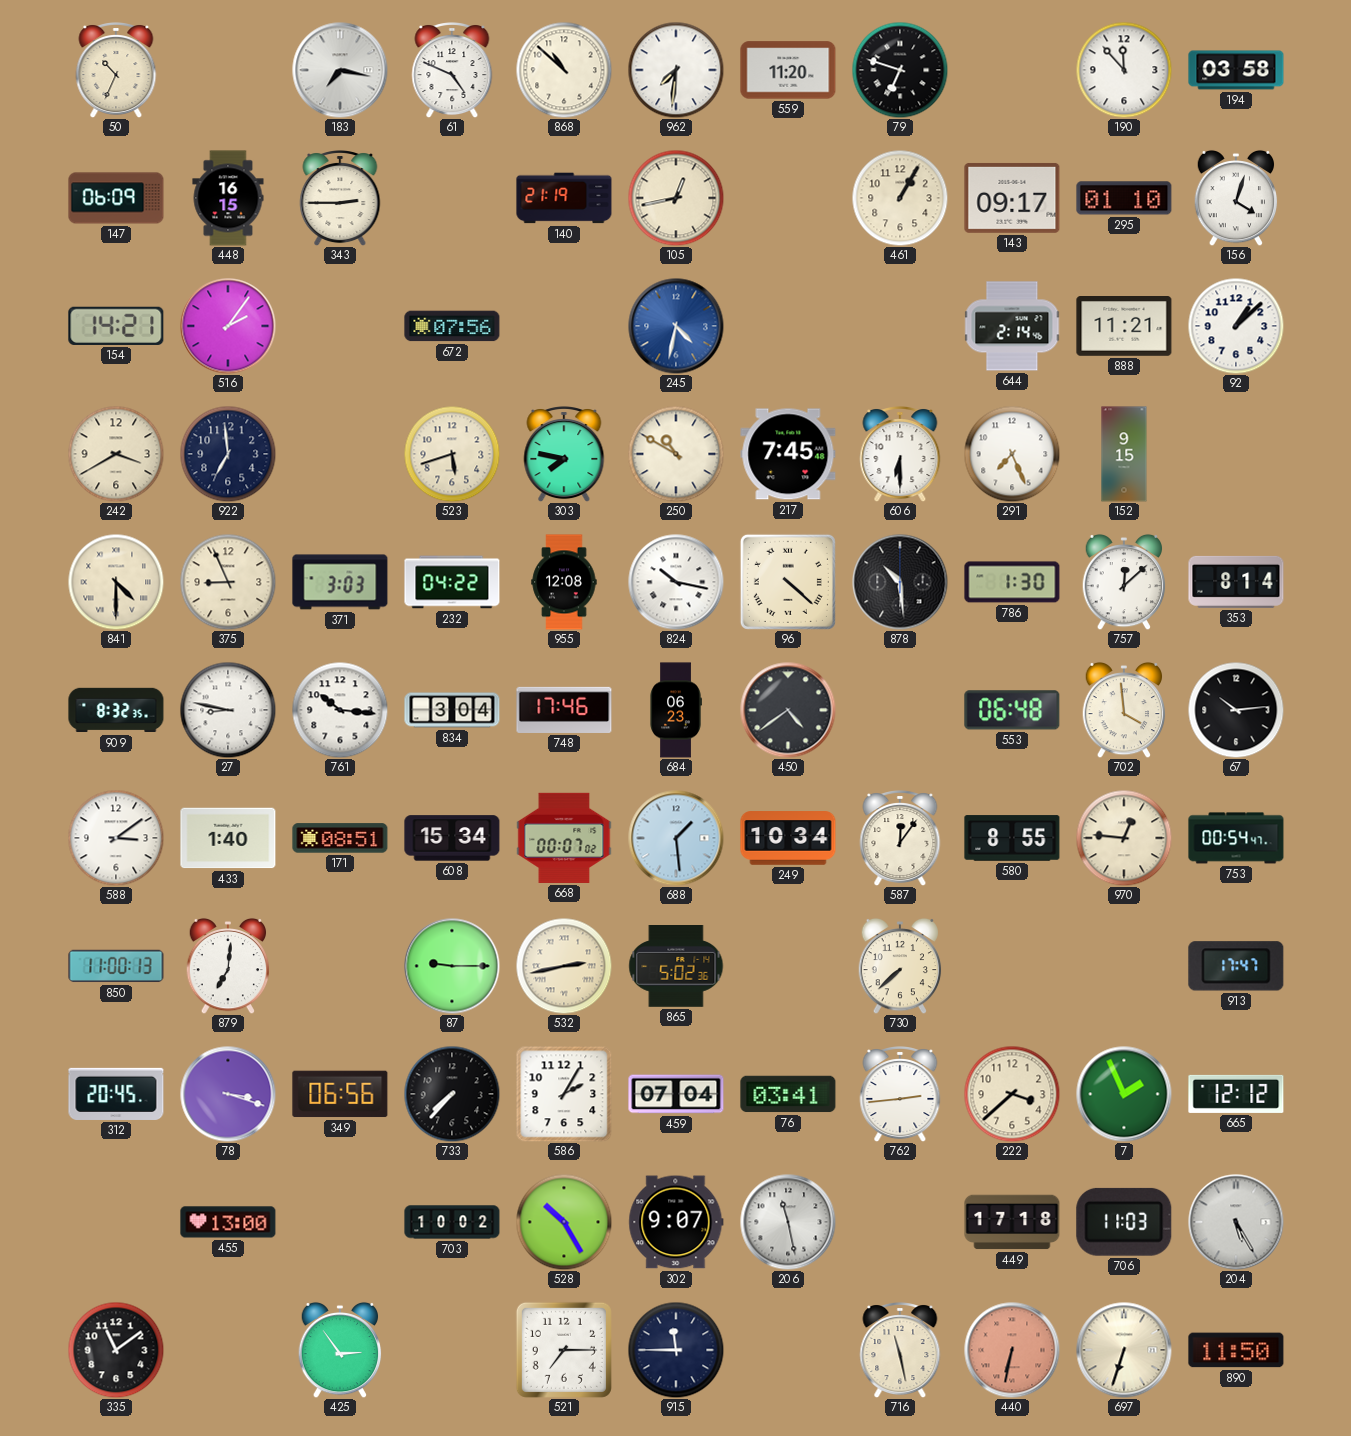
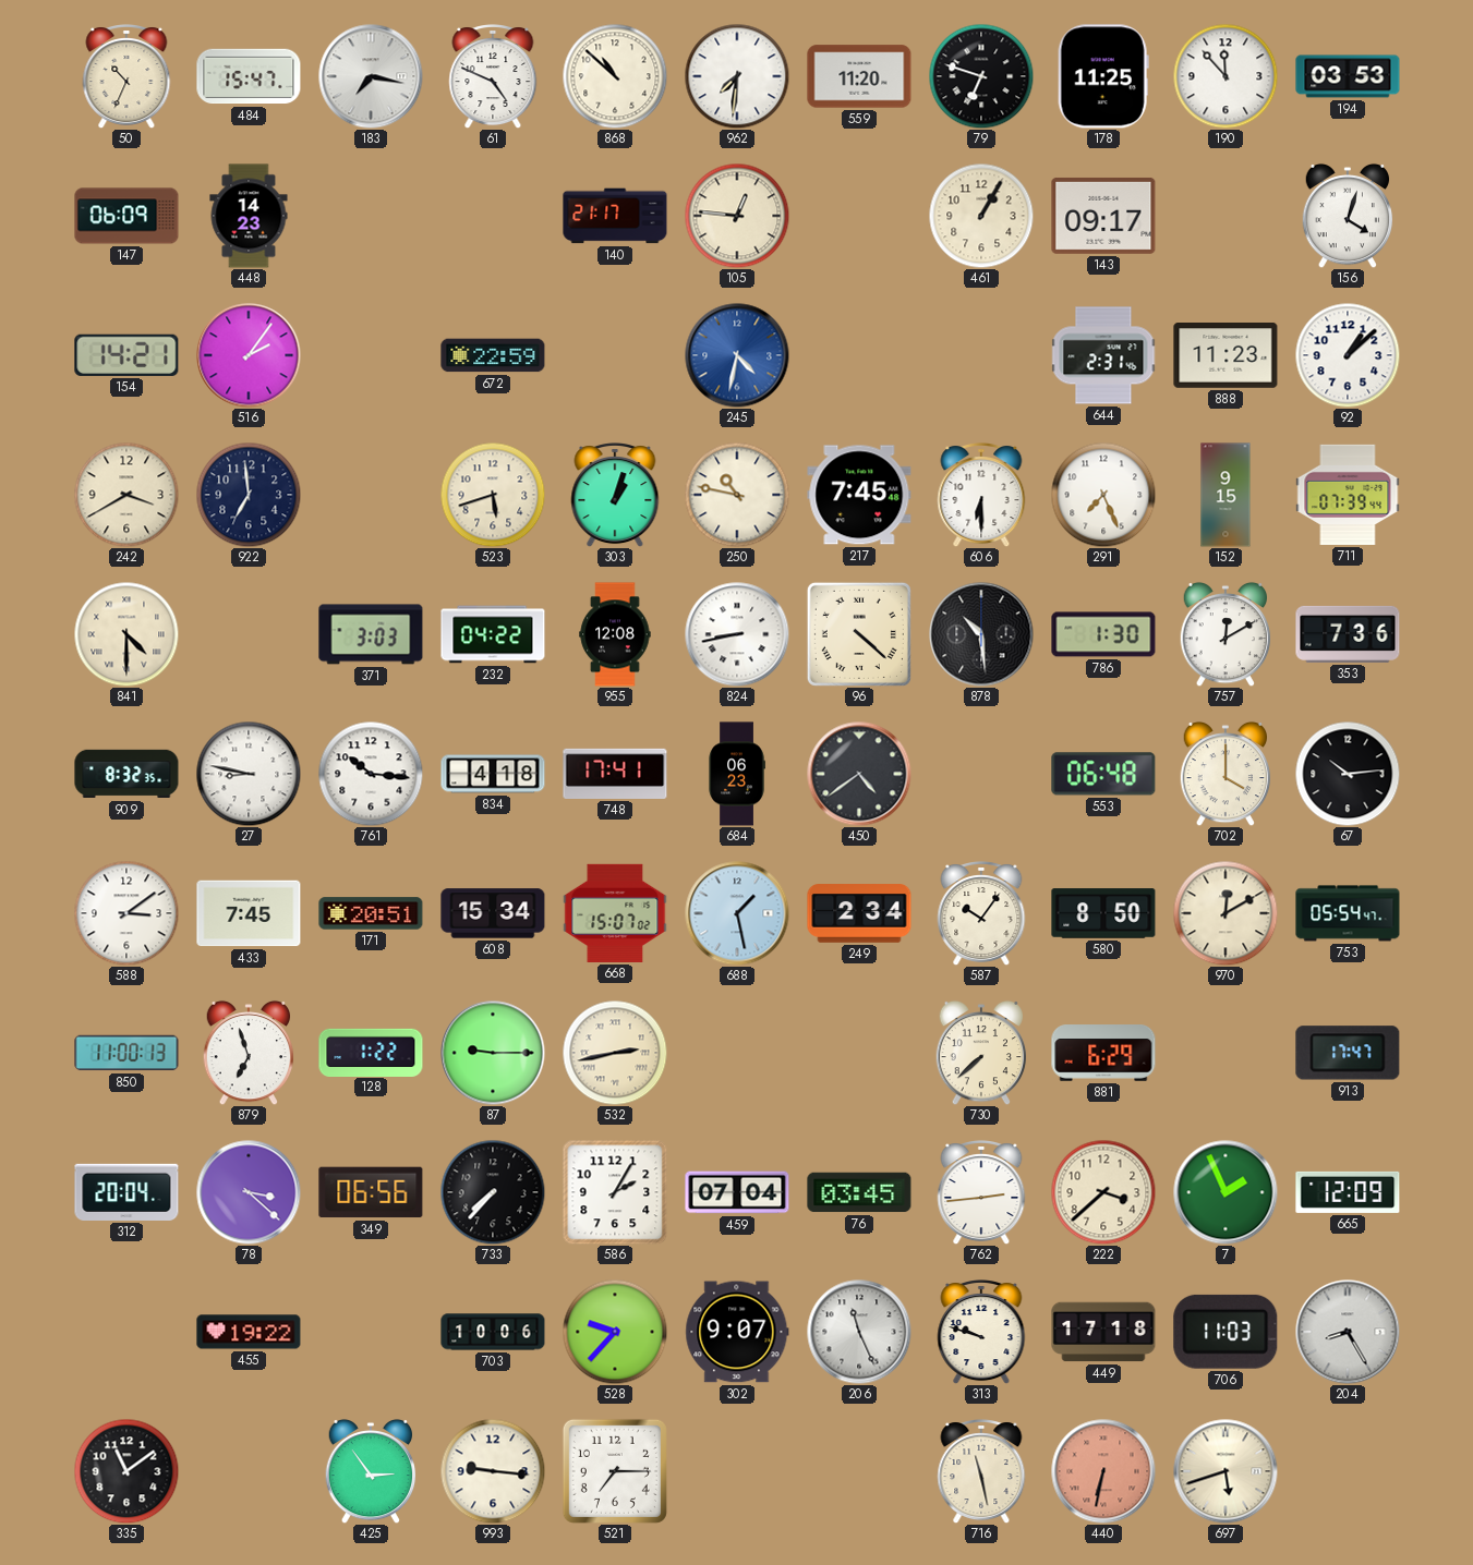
484: none -> 15:47
178: none -> 11:25
194: 03:58 -> 03:53
448: 16:15 -> 14:23
343: 2:45 -> none
140: 21:19 -> 21:17
105: 12:43 -> 12:46
295: 01:10 -> none
672: 07:56 -> 22:59
644: 2:14 -> 2:31
888: 11:21 -> 11:23
303: 7:47 -> 1:03
250: 10:50 -> 10:47
711: none -> 07:39
375: 8:56 -> none
824: 10:17 -> 8:43
757: 12:08 -> 12:10
353: 8:14 -> 7:36
834: 3:04 -> 4:18
748: 17:46 -> 17:41
702: 3:59 -> 4:00
433: 1:40 -> 7:45
171: 08:51 -> 20:51
668: 00:07 -> 15:07
688: 1:29 -> 1:28
249: 10:34 -> 2:34
587: 12:06 -> 10:06
580: 8:55 -> 8:50
970: 12:46 -> 12:10
753: 00:54 -> 05:54
879: 7:01 -> 6:57
128: none -> 1:22
865: 5:02 -> none
881: none -> 6:29
312: 20:45 -> 20:04
78: 3:18 -> 3:22
76: 03:41 -> 03:45
665: 12:12 -> 12:09
455: 13:00 -> 19:22
703: 10:02 -> 10:06
528: 10:25 -> 9:37
206: 11:28 -> 11:26
313: none -> 9:48
204: 5:25 -> 8:25
993: none -> 9:16
915: 11:45 -> none
697: 6:33 -> 5:42
890: 11:50 -> none
